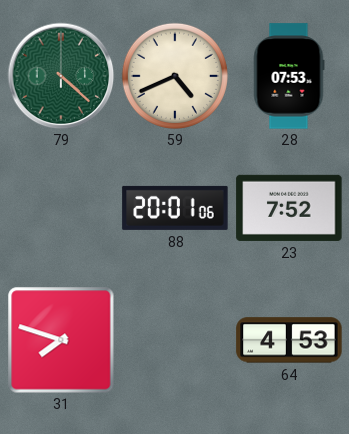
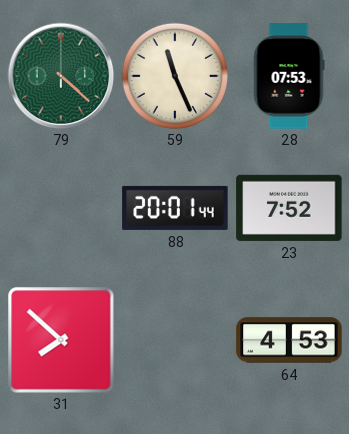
59: 4:41 -> 11:26
88: 20:01:06 -> 20:01:44
31: 7:48 -> 7:52
